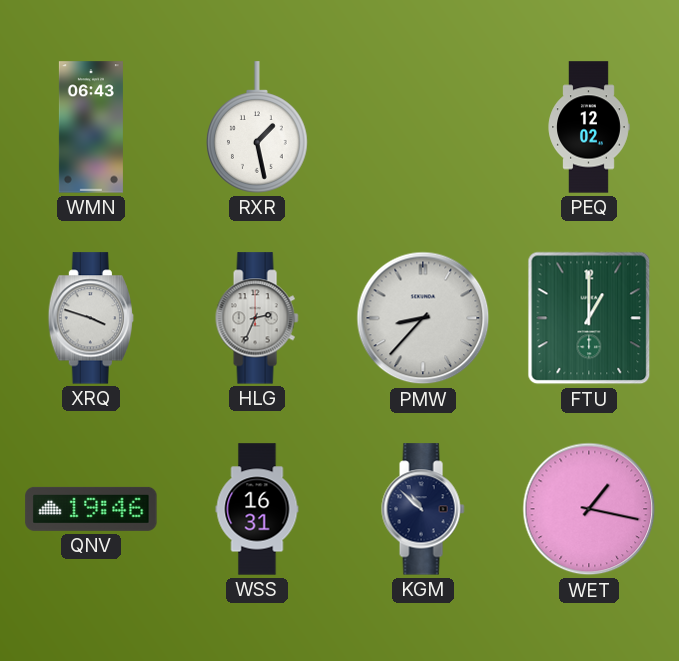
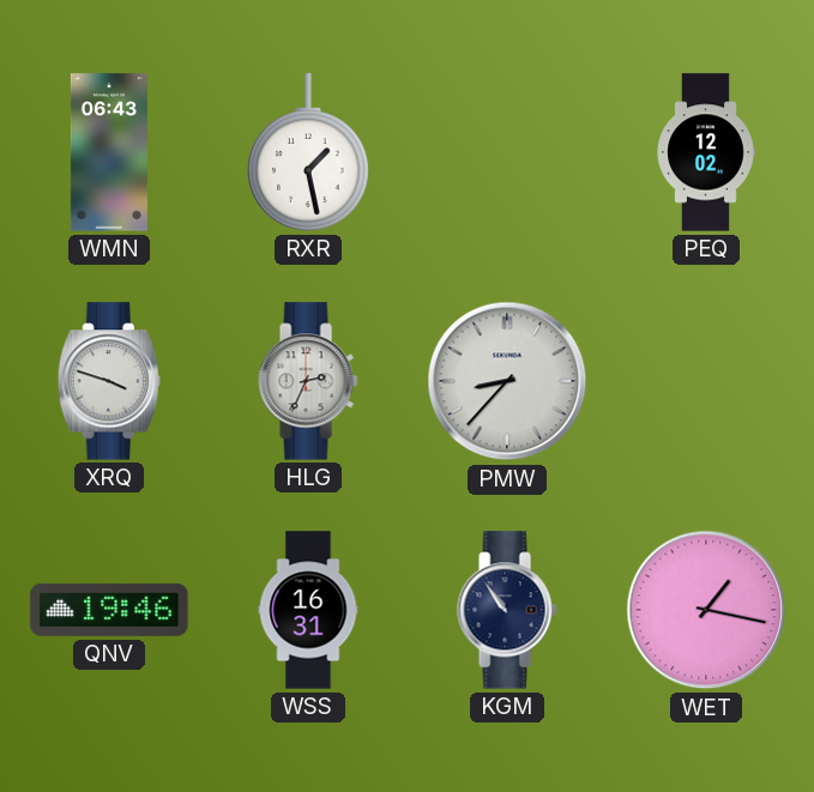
FTU: 1:00 -> none
KGM: 10:52 -> 10:54
